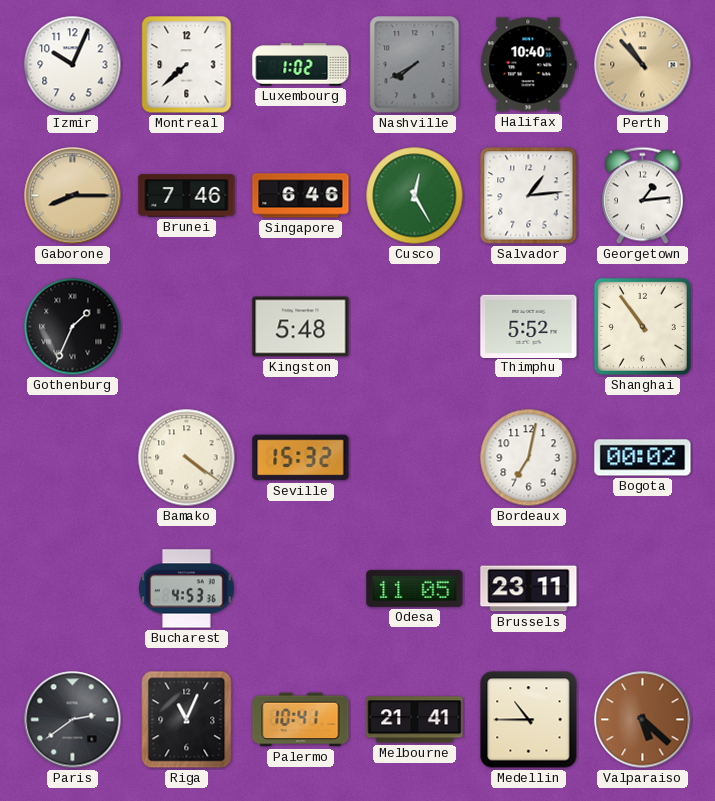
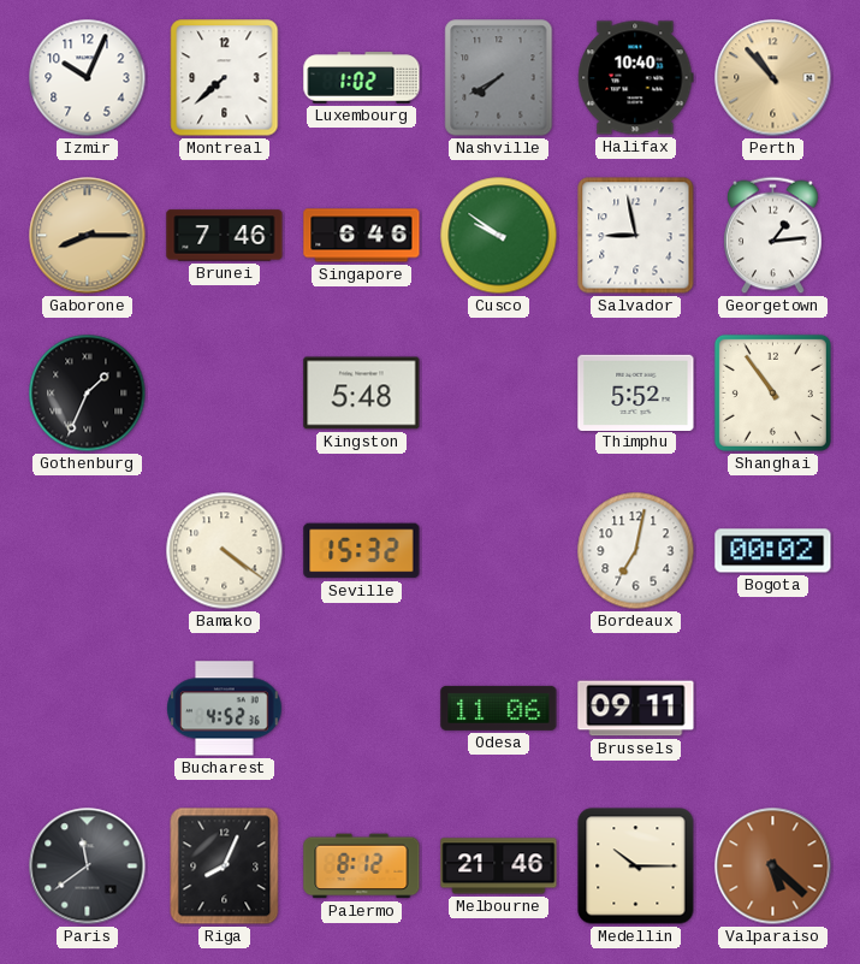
Cusco: 12:25 -> 9:51
Salvador: 1:14 -> 8:58
Bucharest: 4:53 -> 4:52
Odesa: 11:05 -> 11:06
Brussels: 23:11 -> 09:11
Paris: 2:39 -> 11:39
Riga: 11:04 -> 8:04
Palermo: 10:41 -> 8:12
Melbourne: 21:41 -> 21:46
Medellin: 10:45 -> 10:15
